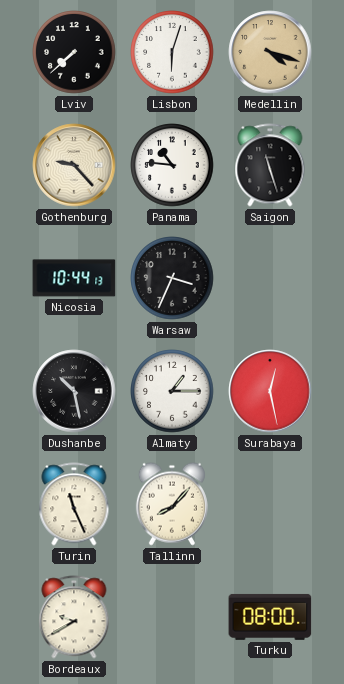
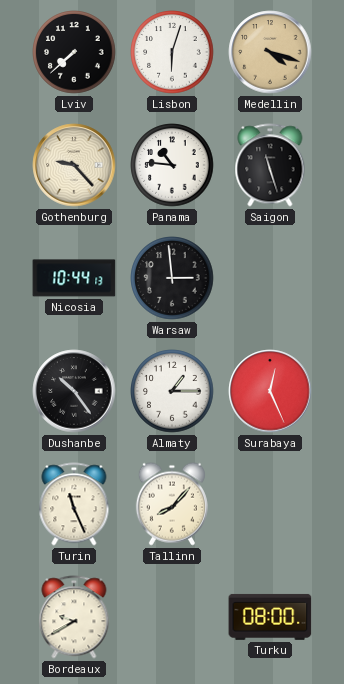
Warsaw: 3:34 -> 2:59
Dushanbe: 10:28 -> 10:24
Surabaya: 12:28 -> 12:26
